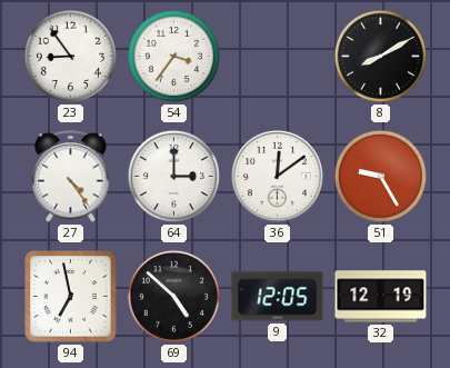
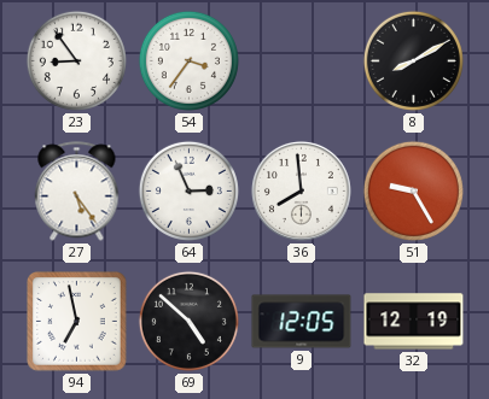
27: 4:24 -> 5:24
64: 3:00 -> 2:56
36: 12:09 -> 7:59
